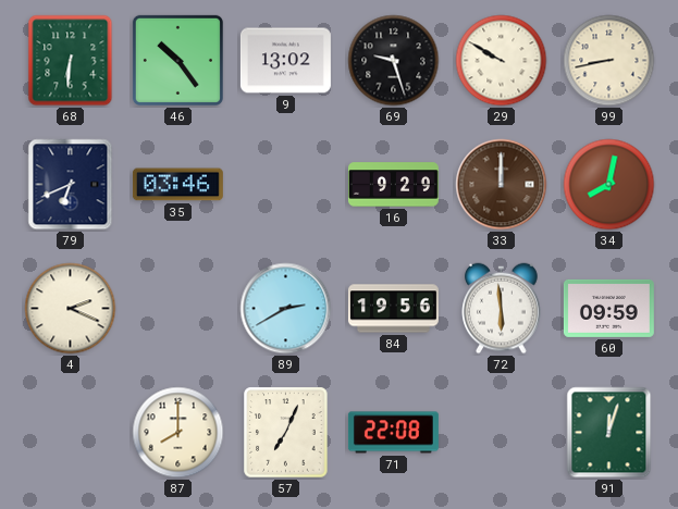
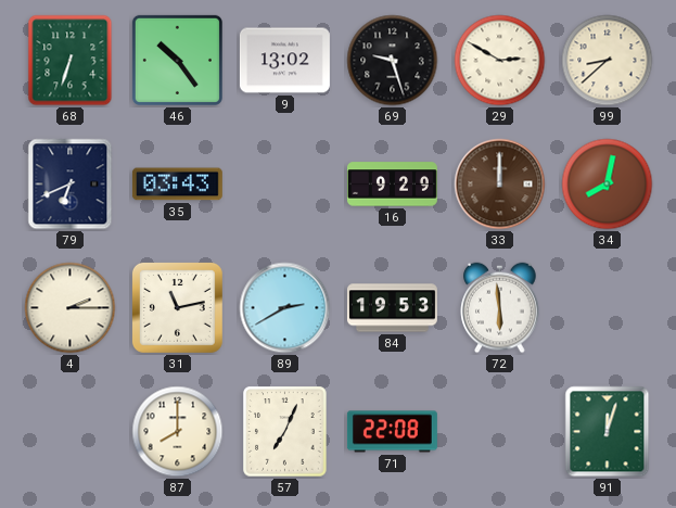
68: 6:31 -> 6:33
29: 9:50 -> 2:50
99: 8:43 -> 8:38
35: 03:46 -> 03:43
4: 2:19 -> 2:15
31: none -> 11:13
84: 19:56 -> 19:53
60: 09:59 -> none
